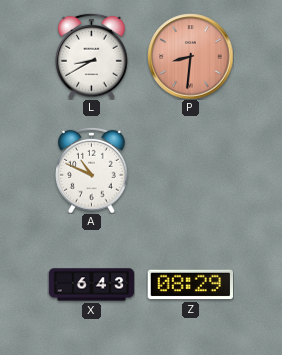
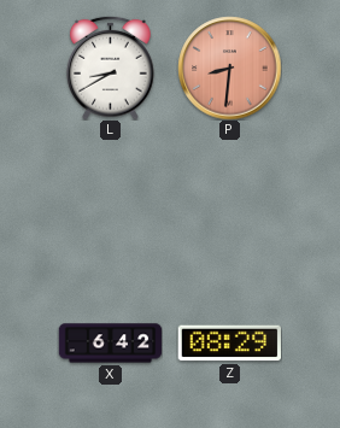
A: 10:49 -> none
X: 6:43 -> 6:42
